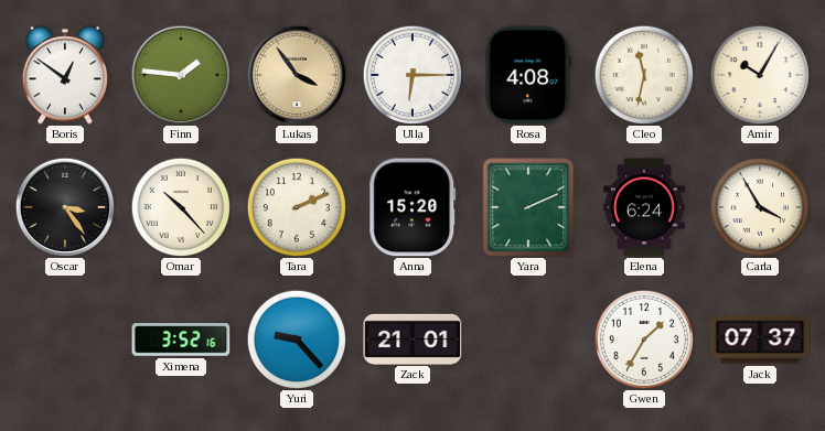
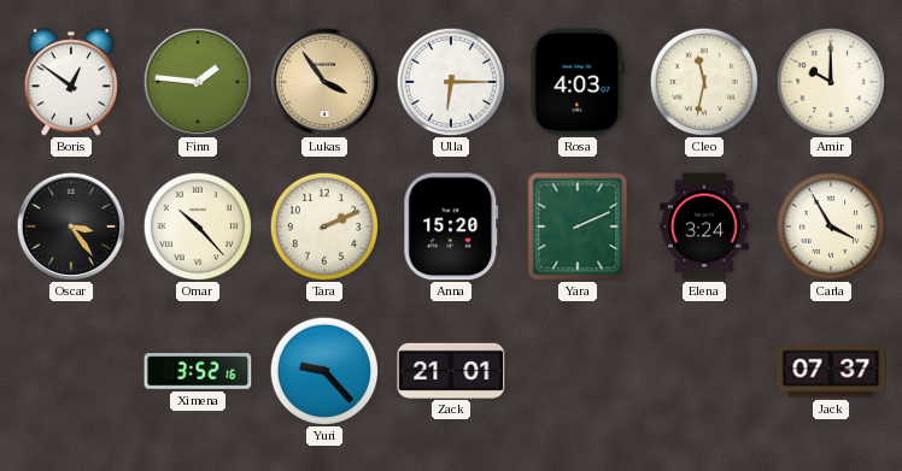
Rosa: 4:08 -> 4:03
Amir: 10:05 -> 10:00
Elena: 6:24 -> 3:24
Gwen: 1:35 -> none
